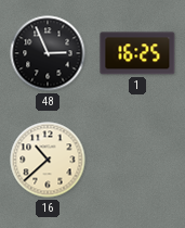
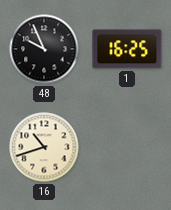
48: 2:56 -> 9:56
16: 10:38 -> 10:42
